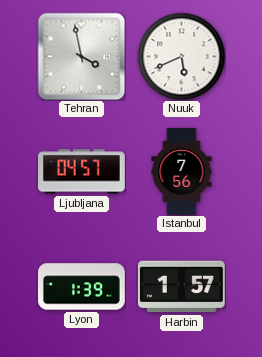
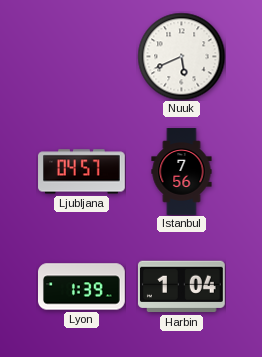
Tehran: 3:58 -> none
Harbin: 1:57 -> 1:04
